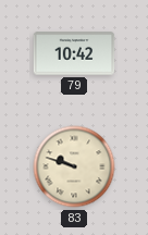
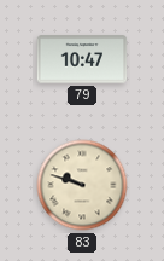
79: 10:42 -> 10:47
